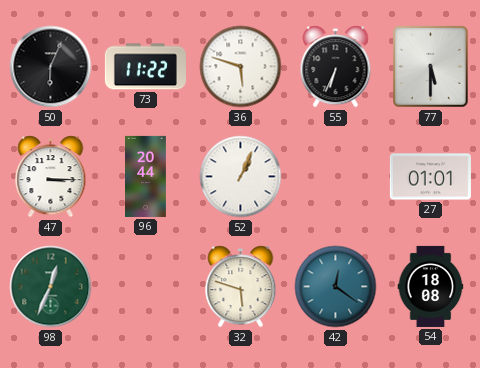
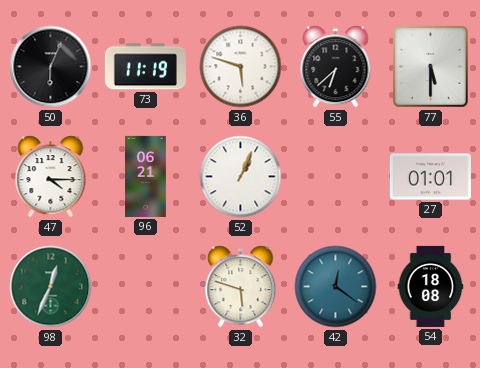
73: 11:22 -> 11:19
55: 6:34 -> 6:38
47: 3:15 -> 4:15
96: 20:44 -> 06:21
